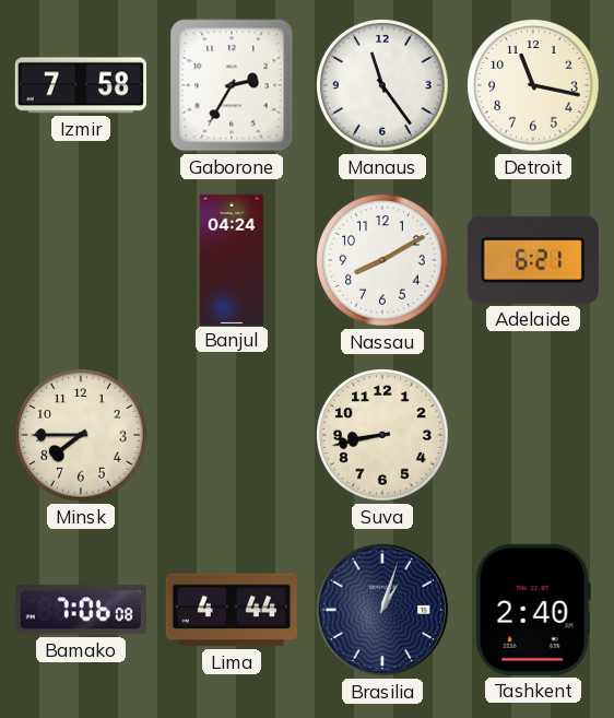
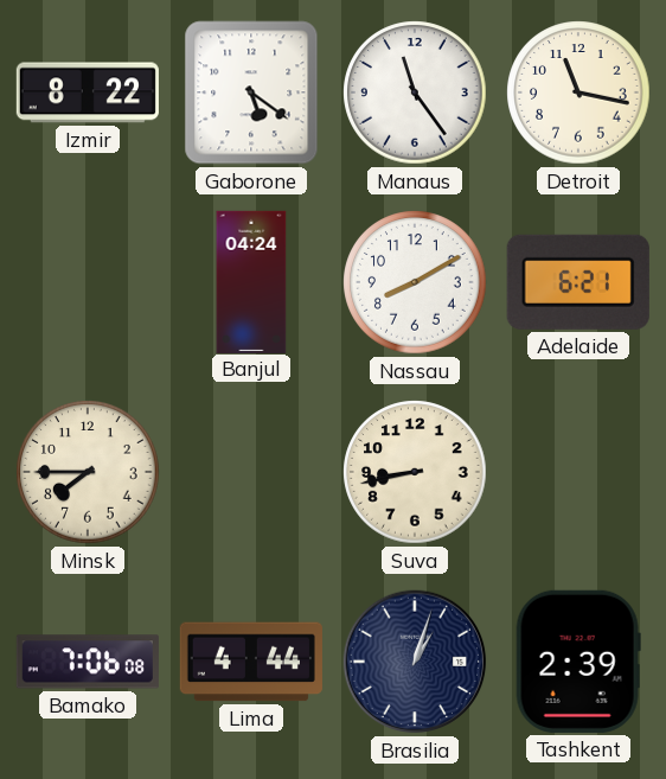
Izmir: 7:58 -> 8:22
Gaborone: 2:35 -> 5:21
Tashkent: 2:40 -> 2:39
